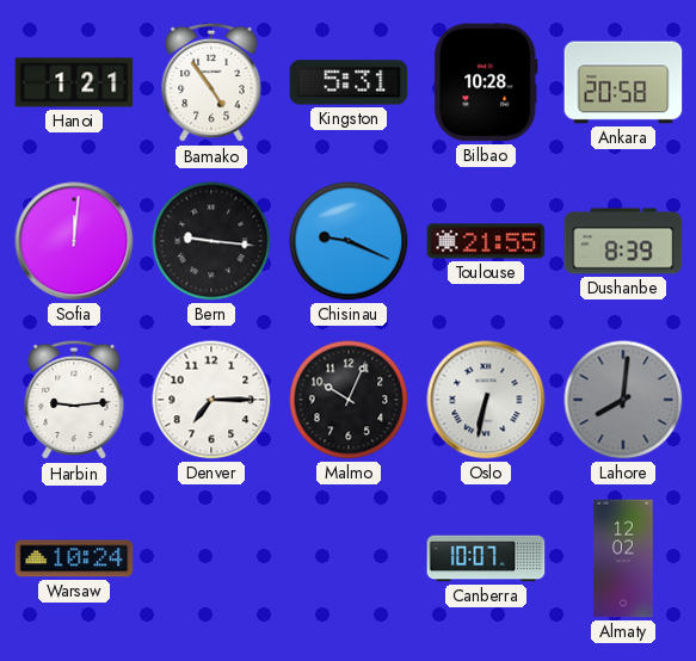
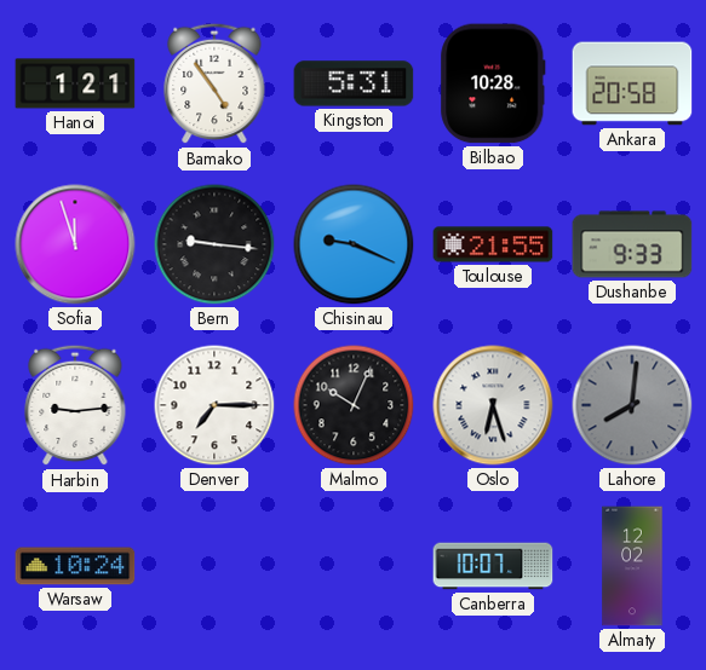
Sofia: 12:01 -> 11:57
Dushanbe: 8:39 -> 9:33
Oslo: 6:32 -> 6:27
